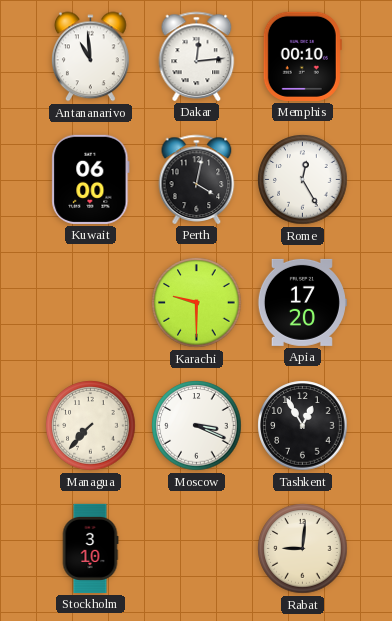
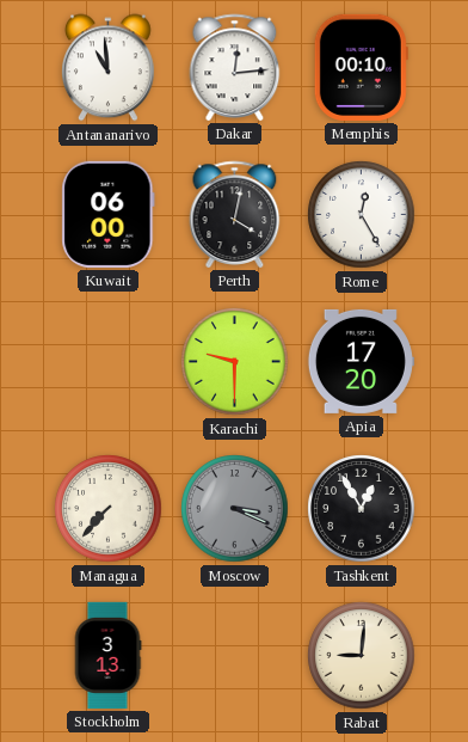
Moscow dial: white -> grey
Stockholm: 3:10 -> 3:13
